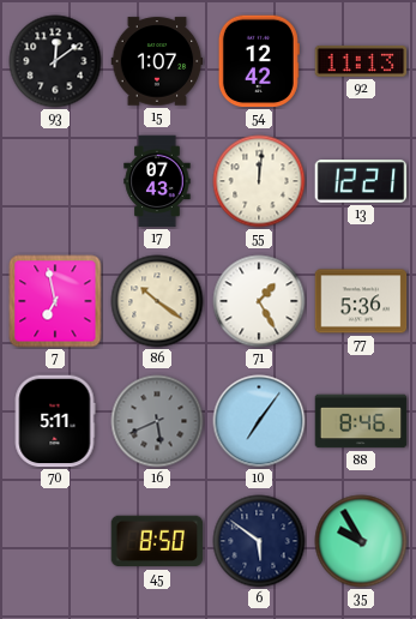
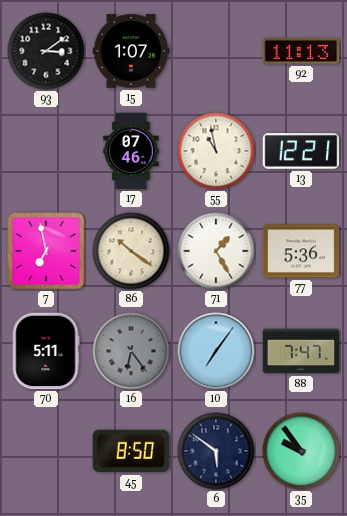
93: 12:09 -> 3:09
54: 12:42 -> none
17: 07:43 -> 07:46
55: 12:01 -> 10:58
16: 5:41 -> 6:24
88: 8:46 -> 7:47
35: 9:55 -> 9:54
